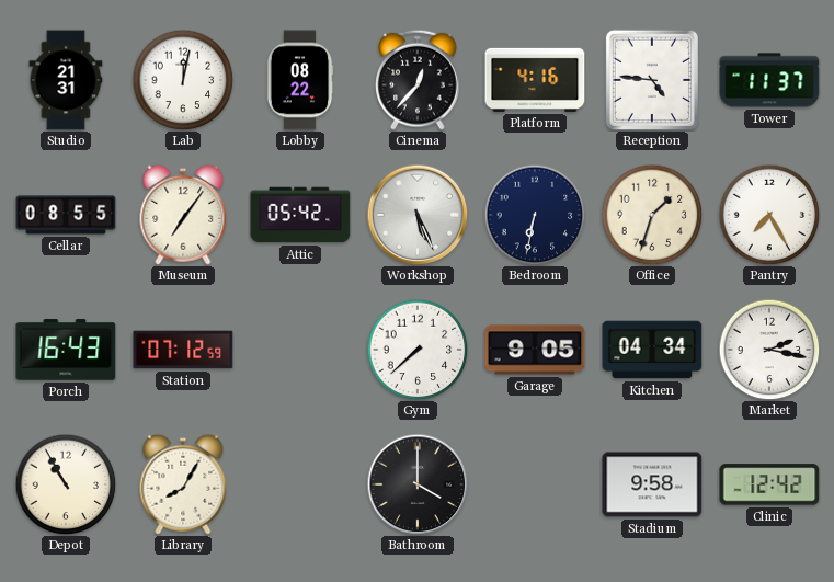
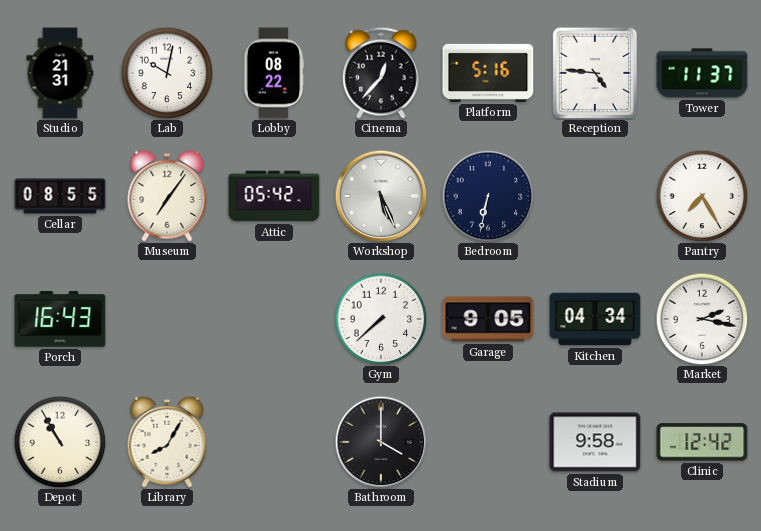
Lab: 12:02 -> 10:02
Platform: 4:16 -> 5:16
Office: 1:33 -> none
Station: 07:12 -> none
